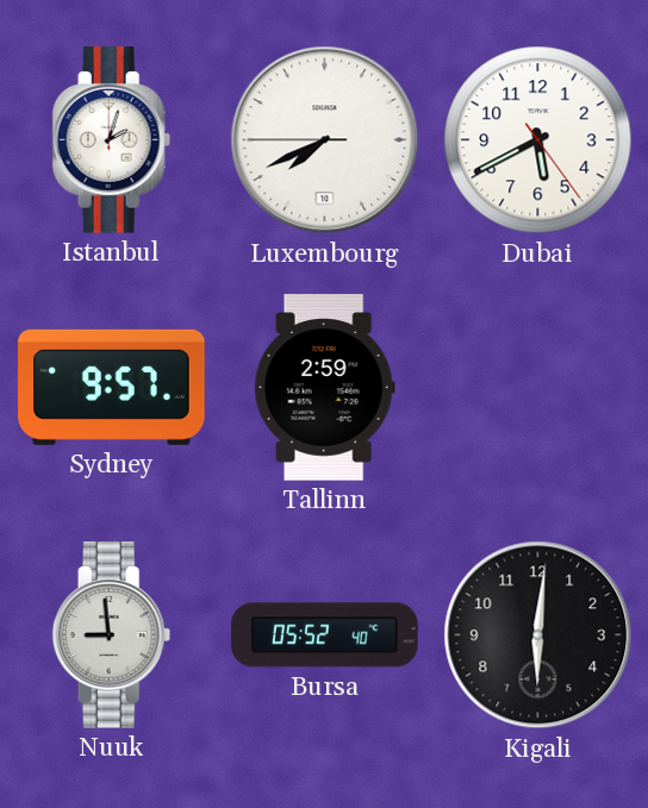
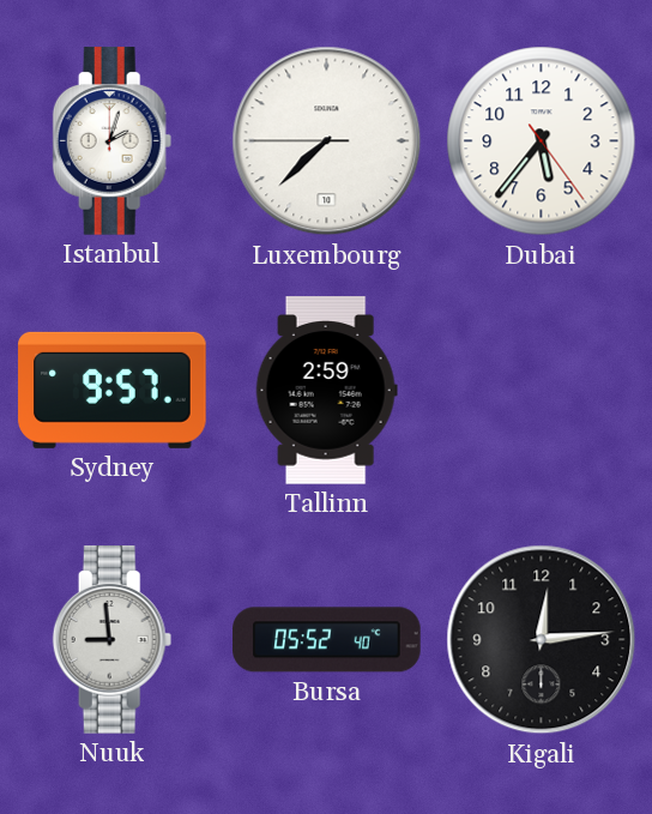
Luxembourg: 7:40 -> 7:37
Dubai: 5:40 -> 5:36
Kigali: 6:01 -> 12:14
